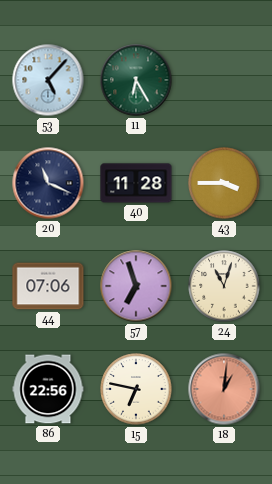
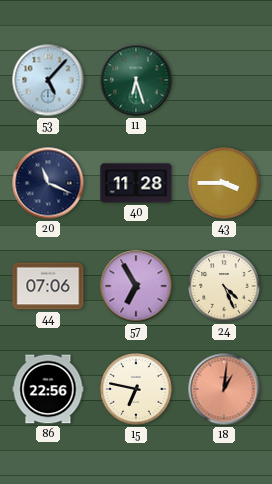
11: 6:25 -> 6:27
57: 6:57 -> 6:55
24: 11:03 -> 4:26
